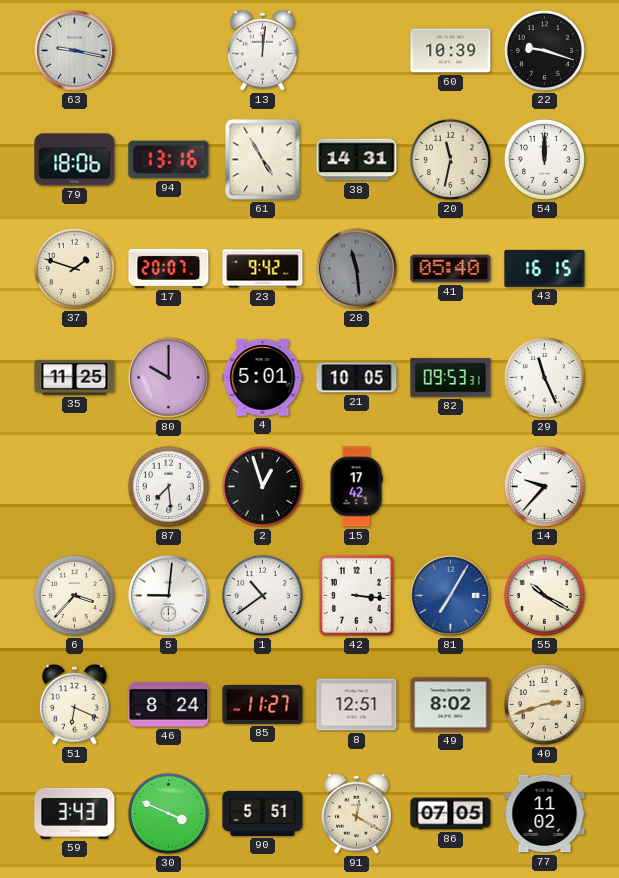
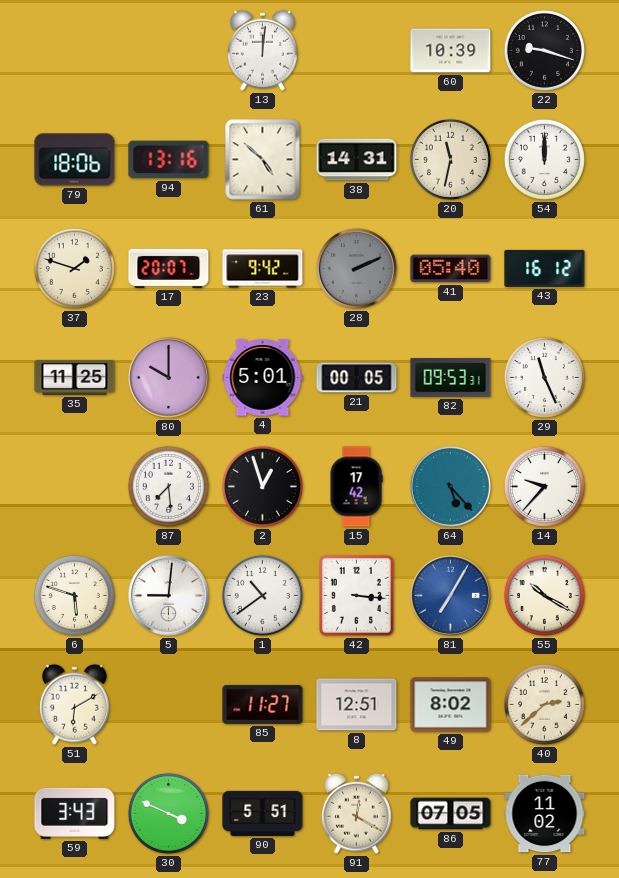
63: 9:17 -> none
61: 4:55 -> 4:52
28: 11:29 -> 2:11
43: 16:15 -> 16:12
21: 10:05 -> 00:05
64: none -> 5:23
6: 3:37 -> 5:48
51: 6:19 -> 6:10
46: 8:24 -> none
40: 2:42 -> 2:38
